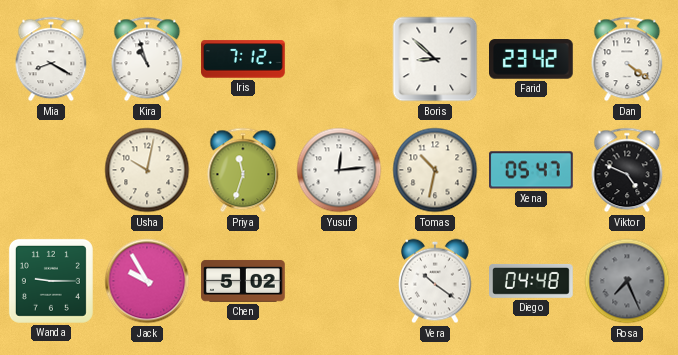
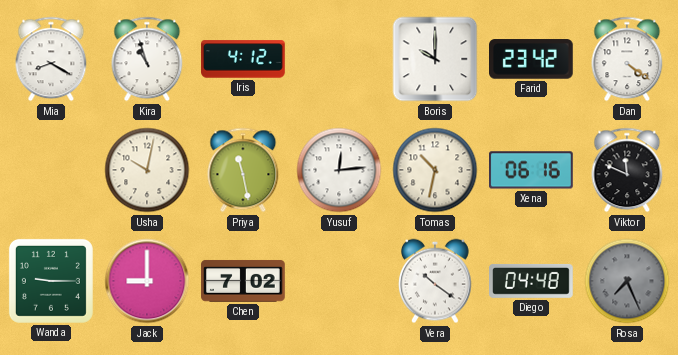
Iris: 7:12 -> 4:12
Boris: 8:52 -> 10:00
Priya: 11:33 -> 11:28
Xena: 05:47 -> 06:16
Viktor: 4:49 -> 11:49
Jack: 9:55 -> 9:00
Chen: 5:02 -> 7:02
